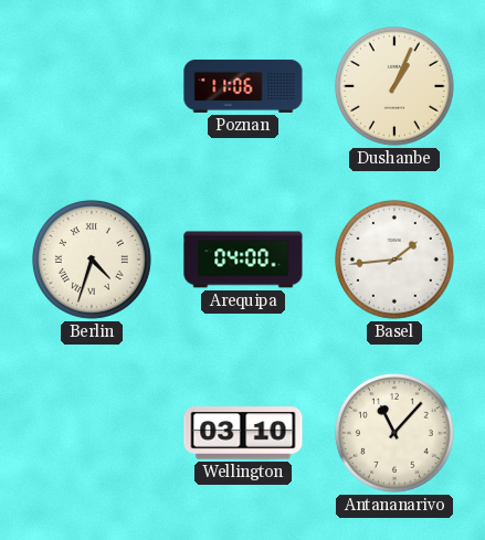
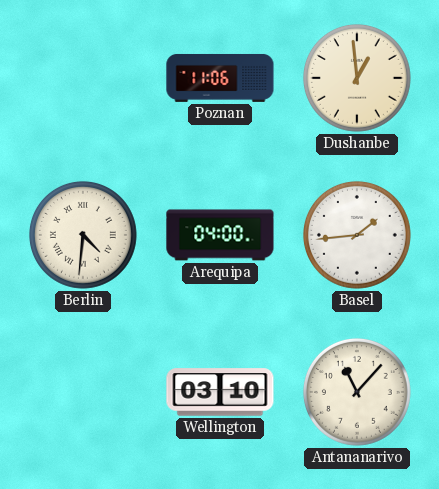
Dushanbe: 1:04 -> 12:59
Berlin: 4:33 -> 4:31
